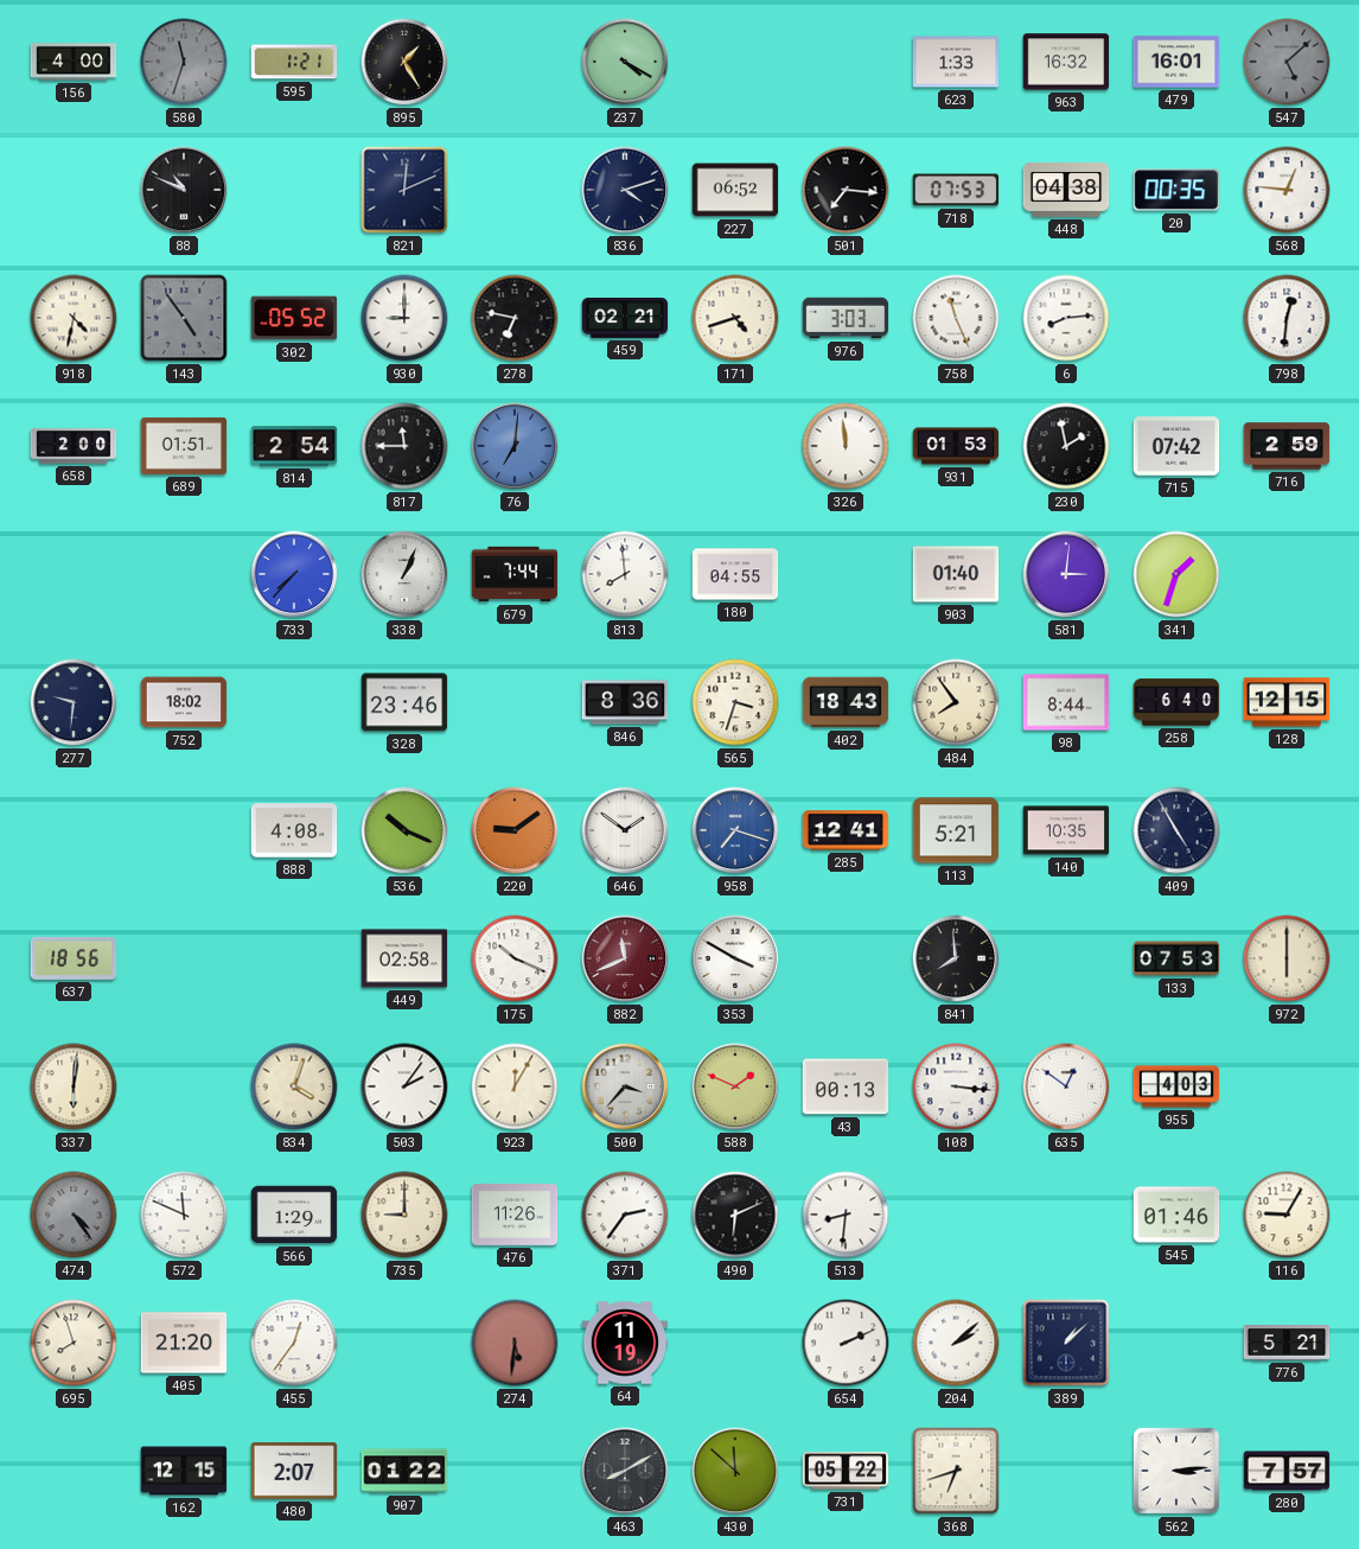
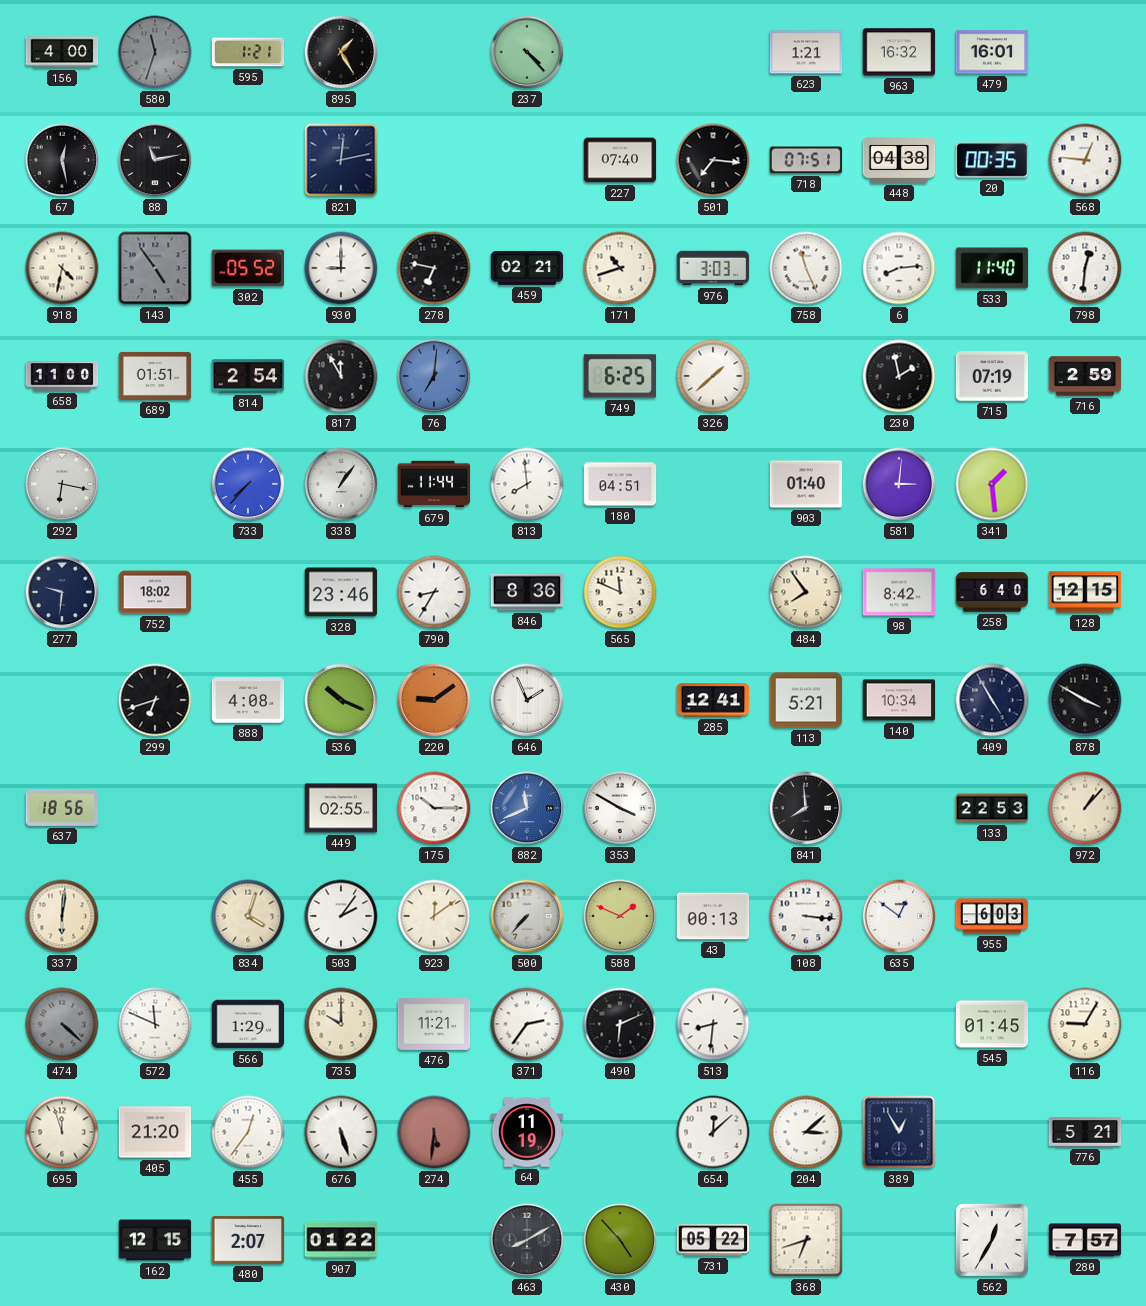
237: 4:20 -> 4:23
623: 1:33 -> 1:21
547: 5:08 -> none
67: none -> 12:28
88: 10:49 -> 11:13
821: 12:11 -> 12:13
836: 4:12 -> none
227: 06:52 -> 07:40
718: 07:53 -> 07:51
171: 4:42 -> 10:42
533: none -> 11:40
658: 2:00 -> 11:00
817: 11:45 -> 11:55
749: none -> 6:25
326: 11:59 -> 1:38
931: 01:53 -> none
715: 07:42 -> 07:19
292: none -> 6:17
338: 1:04 -> 1:06
679: 7:44 -> 11:44
180: 04:55 -> 04:51
341: 1:33 -> 1:29
790: none -> 8:35
565: 3:33 -> 11:49
402: 18:43 -> none
98: 8:44 -> 8:42
299: none -> 6:42
646: 1:51 -> 1:56
958: 7:18 -> none
140: 10:35 -> 10:34
878: none -> 3:50
449: 02:58 -> 02:55
175: 10:19 -> 10:15
882 dial: burgundy -> blue
133: 07:53 -> 22:53
972: 6:00 -> 1:07
923: 12:05 -> 12:09
500: 3:37 -> 7:37
955: 4:03 -> 6:03
474: 4:24 -> 4:22
735: 9:00 -> 10:00
476: 11:26 -> 11:21
545: 01:46 -> 01:45
695: 7:57 -> 11:57
676: none -> 5:27
654: 2:11 -> 12:08
204: 2:08 -> 3:08
389: 1:08 -> 12:55
430: 11:52 -> 4:53
562: 3:14 -> 12:35
